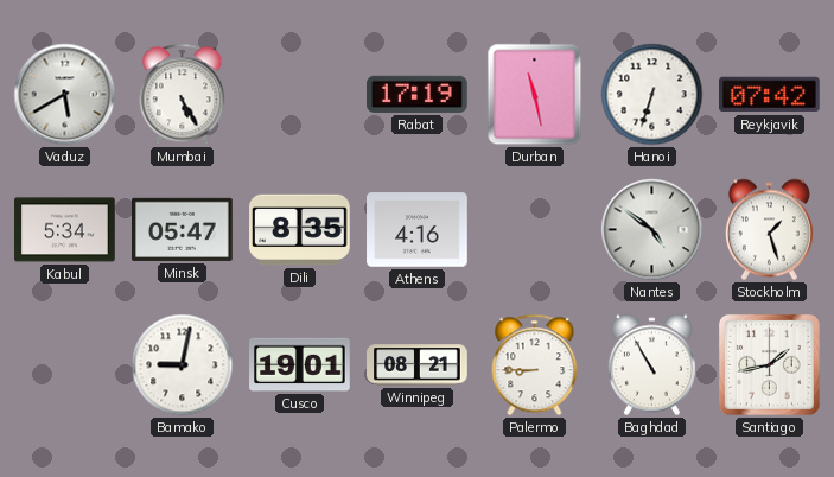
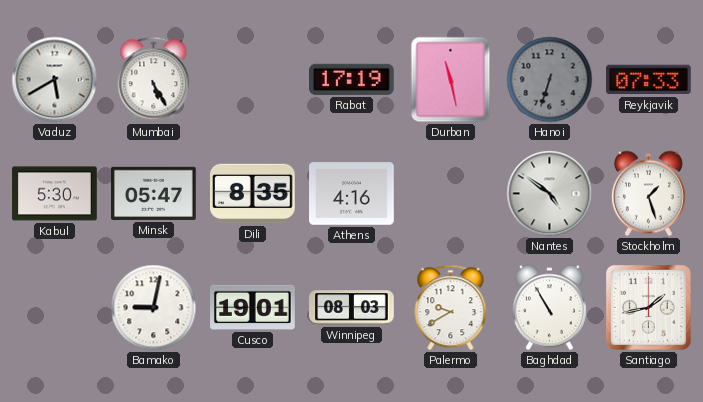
Hanoi dial: white -> grey
Reykjavik: 07:42 -> 07:33
Kabul: 5:34 -> 5:30
Winnipeg: 08:21 -> 08:03
Palermo: 8:45 -> 9:40
